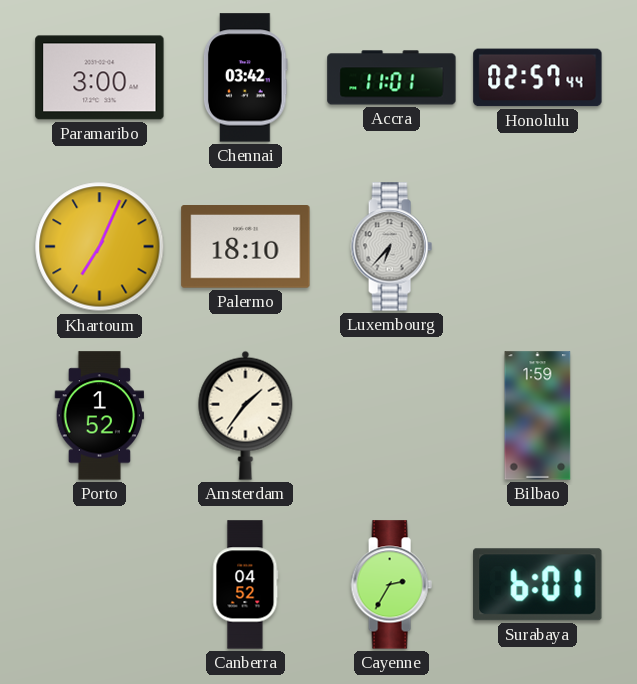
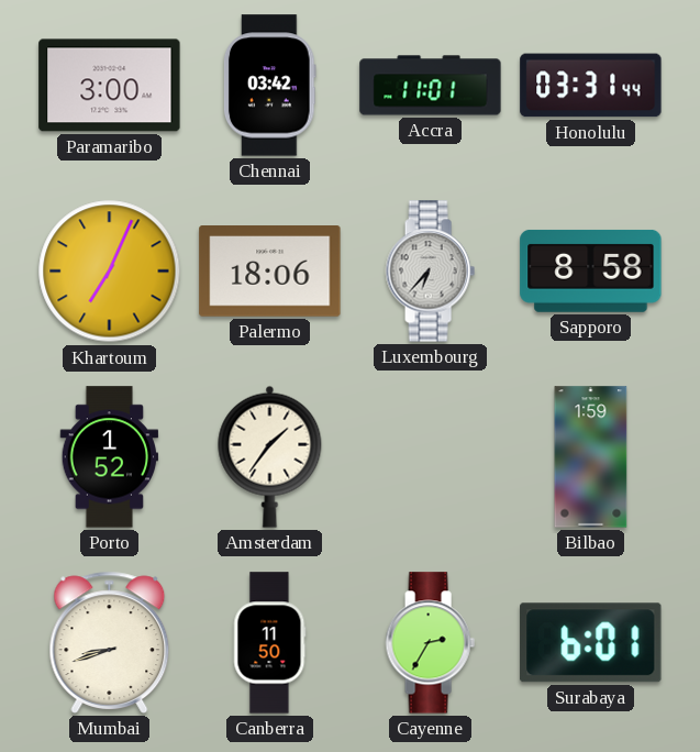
Honolulu: 02:57 -> 03:31
Palermo: 18:10 -> 18:06
Sapporo: none -> 8:58
Mumbai: none -> 8:42
Canberra: 04:52 -> 11:50
